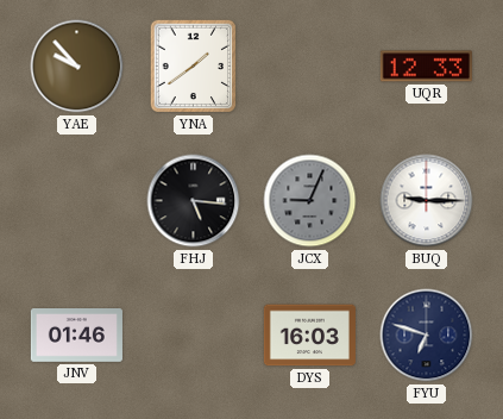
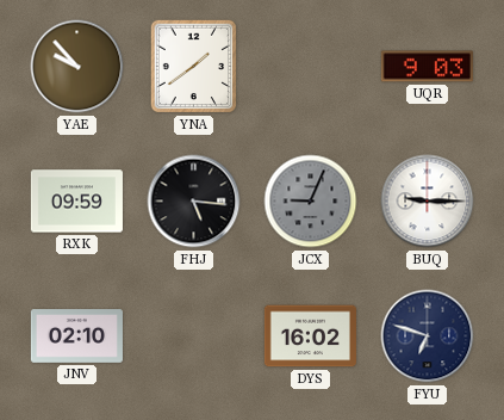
UQR: 12:33 -> 9:03
RXK: none -> 09:59
JNV: 01:46 -> 02:10
DYS: 16:03 -> 16:02
